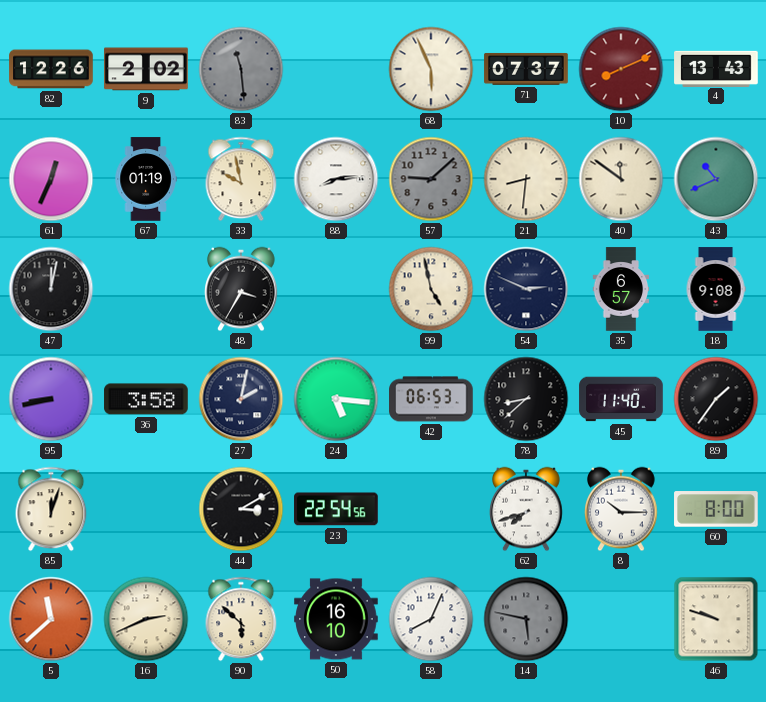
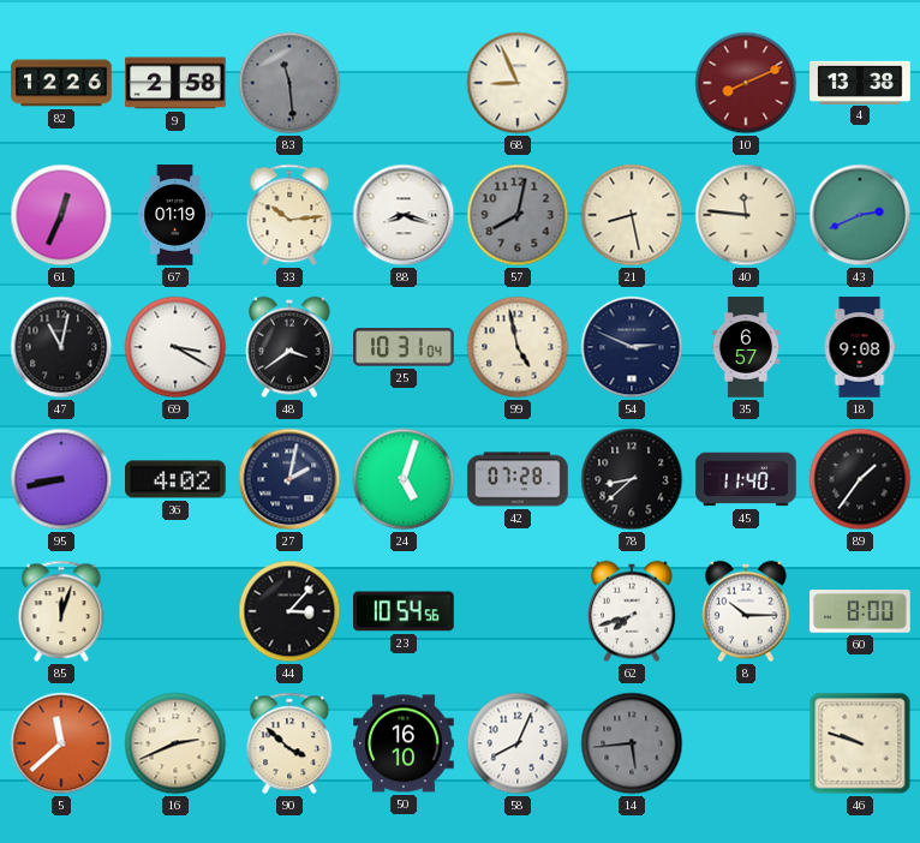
9: 2:02 -> 2:58
68: 5:56 -> 8:56
71: 07:37 -> none
4: 13:43 -> 13:38
33: 9:58 -> 10:14
88: 8:14 -> 8:18
57: 9:08 -> 8:02
21: 8:31 -> 8:28
40: 11:51 -> 11:46
43: 10:41 -> 2:41
47: 12:02 -> 11:02
69: none -> 3:20
48: 3:35 -> 3:39
25: none -> 10:31
36: 3:58 -> 4:02
24: 5:16 -> 5:03
42: 06:53 -> 07:28
44: 3:10 -> 3:07
23: 22:54 -> 10:54
90: 5:52 -> 3:52
14: 5:47 -> 5:44
